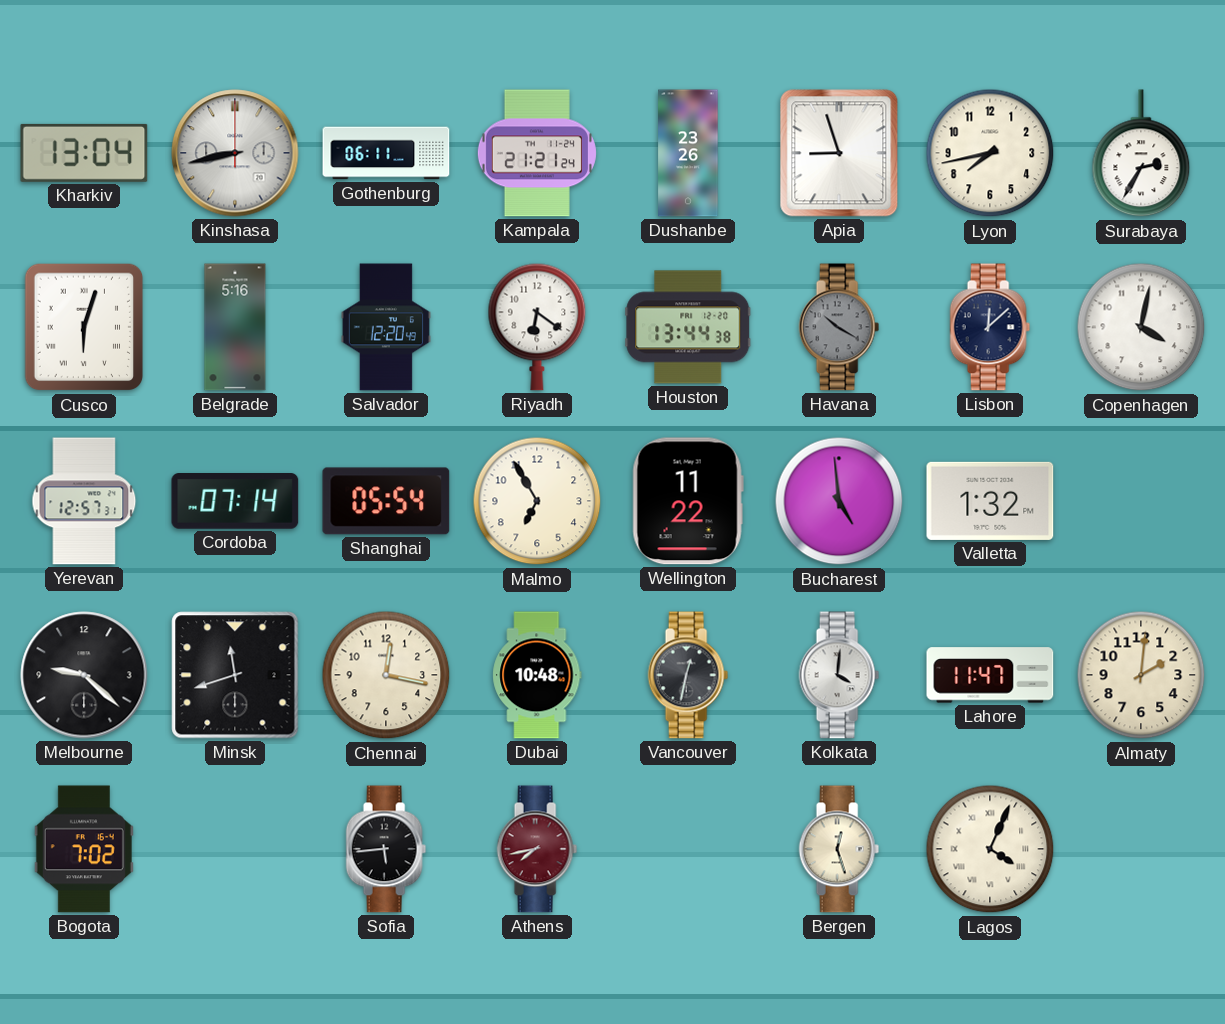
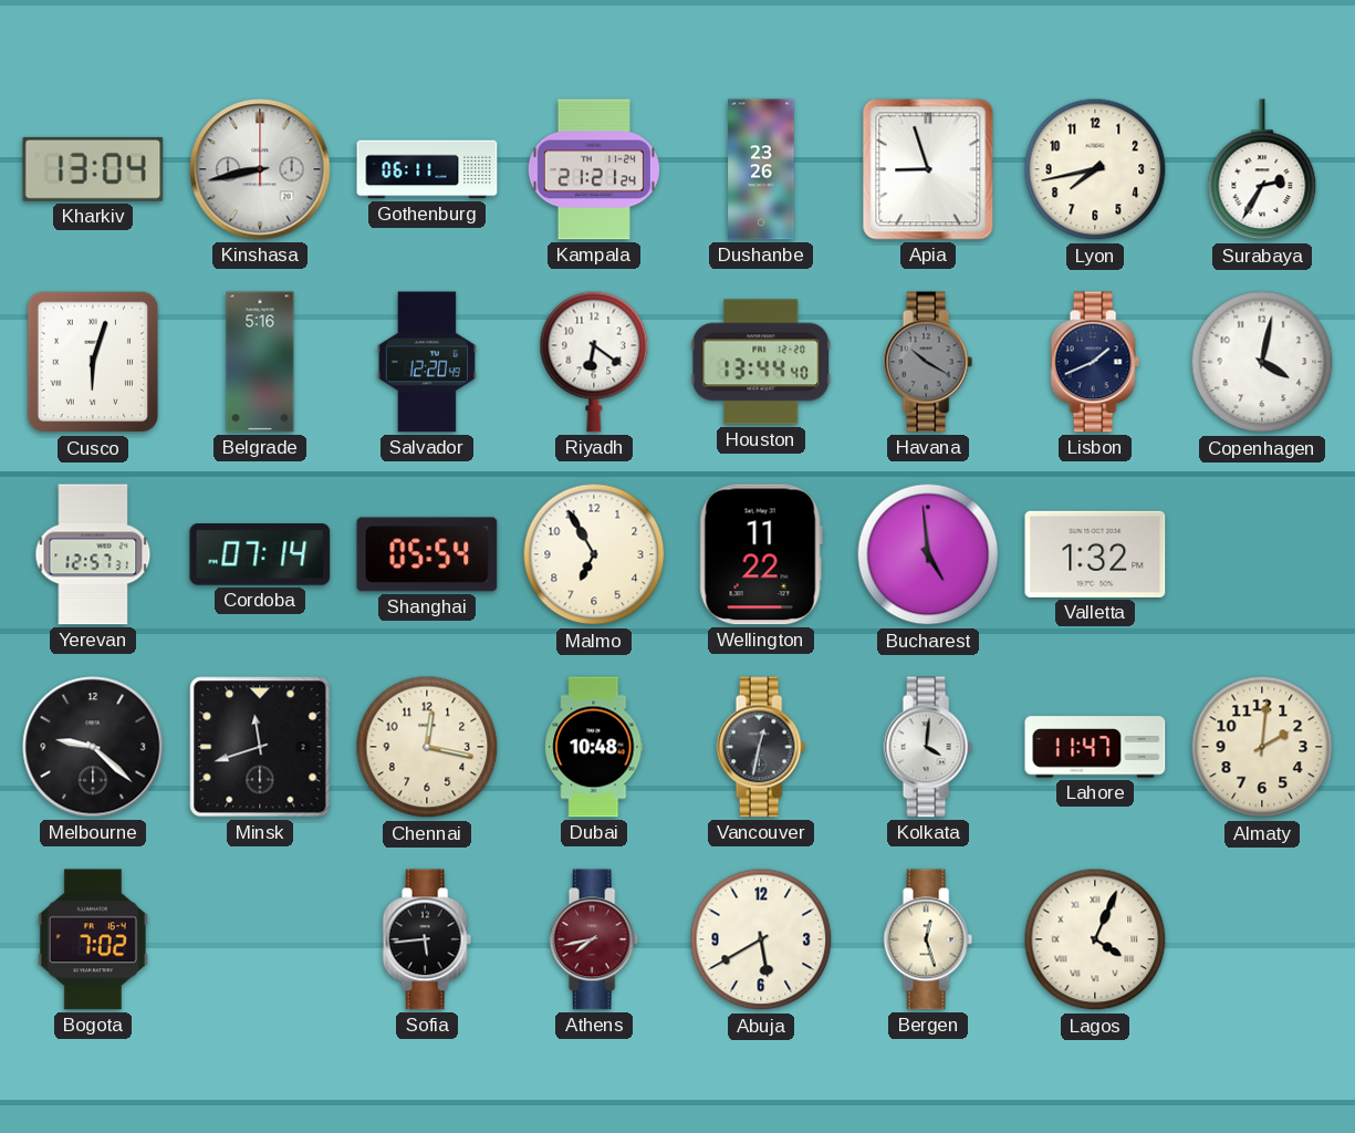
Houston: 13:44:38 -> 13:44:40
Lisbon: 12:08 -> 1:41
Abuja: none -> 5:40
